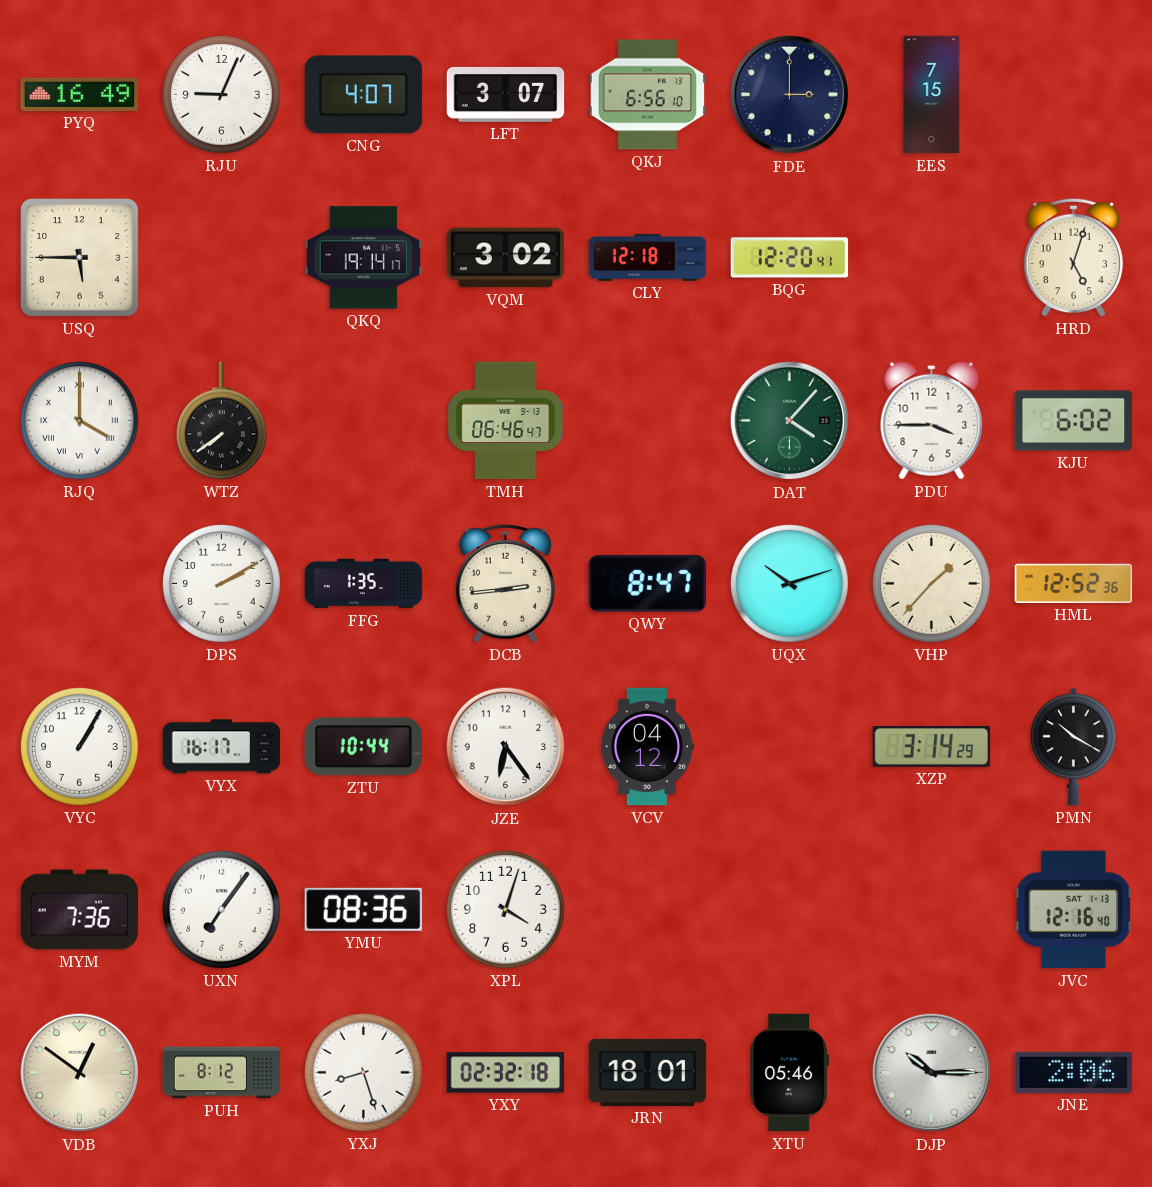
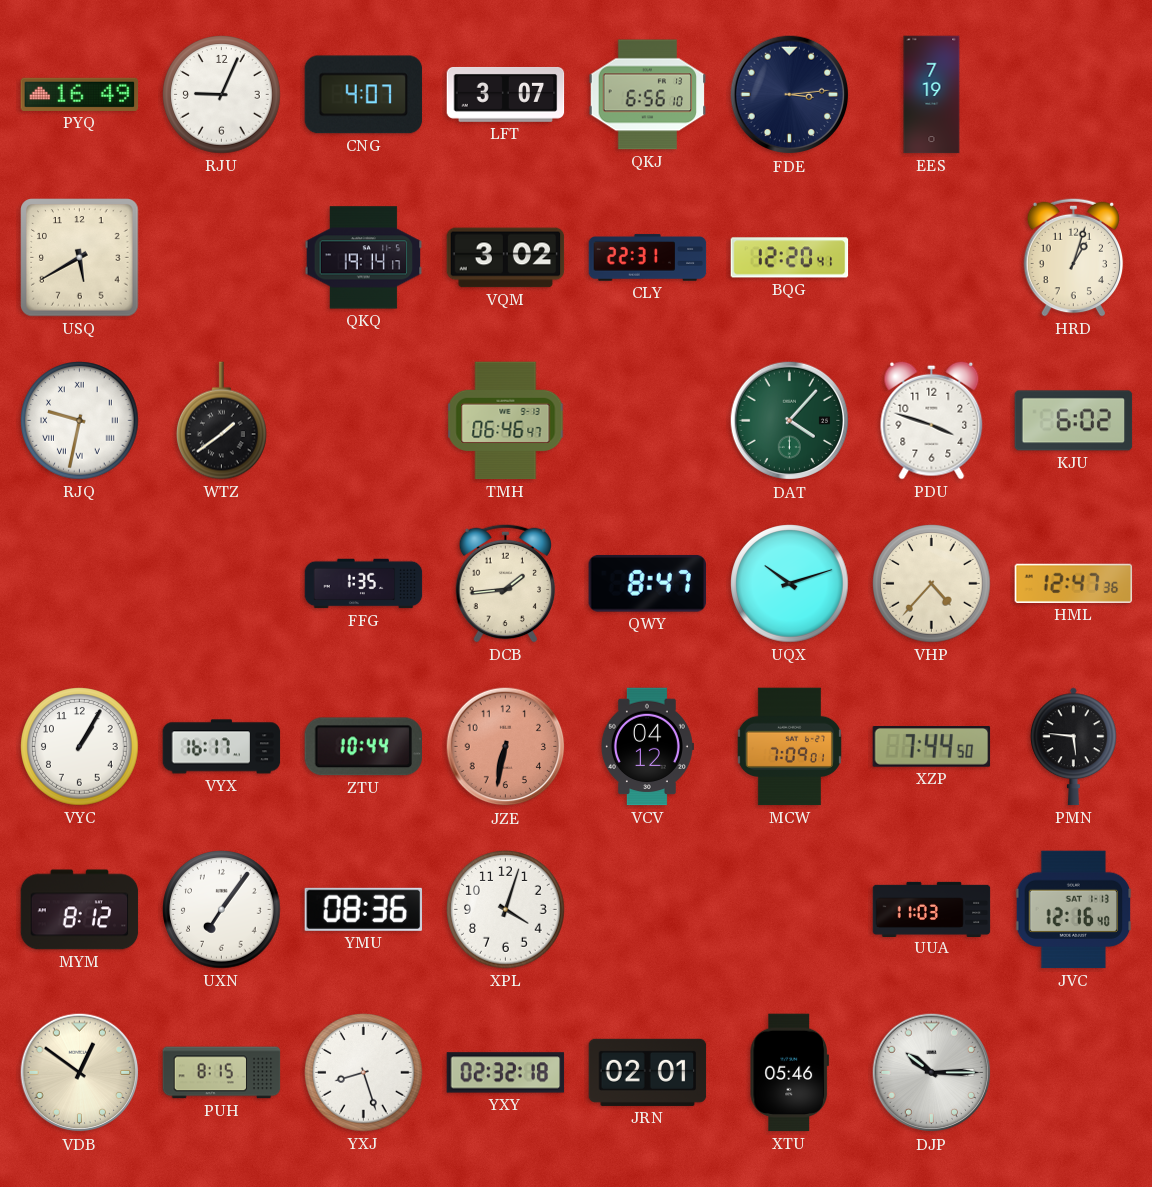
FDE: 3:00 -> 3:14
EES: 7:15 -> 7:19
USQ: 5:45 -> 5:40
CLY: 12:18 -> 22:31
HRD: 5:03 -> 1:03
RJQ: 4:00 -> 9:32
WTZ: 7:39 -> 1:39
PDU: 3:45 -> 3:48
DPS: 2:10 -> none
DCB: 2:44 -> 1:44
VHP: 1:37 -> 4:37
HML: 12:52 -> 12:47
JZE: 6:24 -> 6:32
JZE dial: white -> salmon
MCW: none -> 7:09
XZP: 3:14 -> 7:44
PMN: 10:20 -> 5:46
MYM: 7:36 -> 8:12
UUA: none -> 11:03
PUH: 8:12 -> 8:15
JRN: 18:01 -> 02:01
JNE: 2:06 -> none
